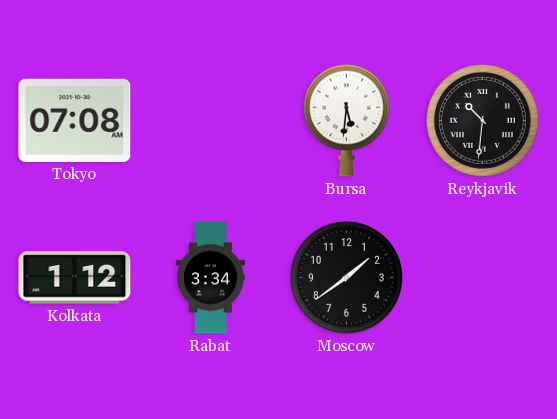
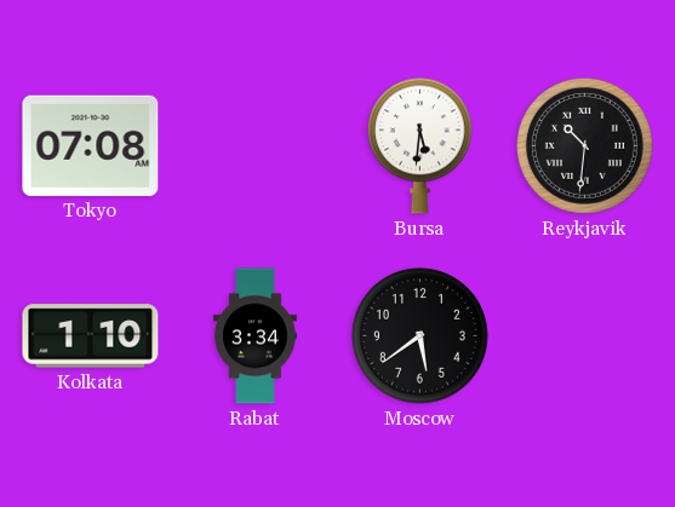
Kolkata: 1:12 -> 1:10
Moscow: 1:39 -> 5:39
